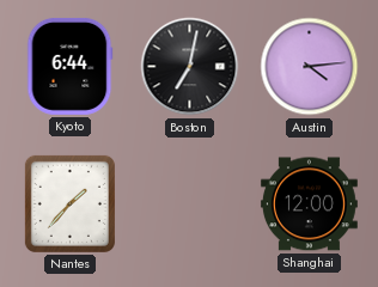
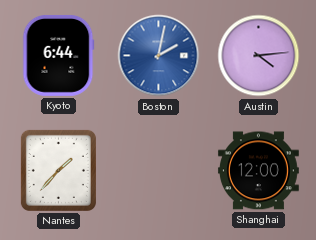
Boston: 7:02 -> 2:02
Boston dial: black -> blue
